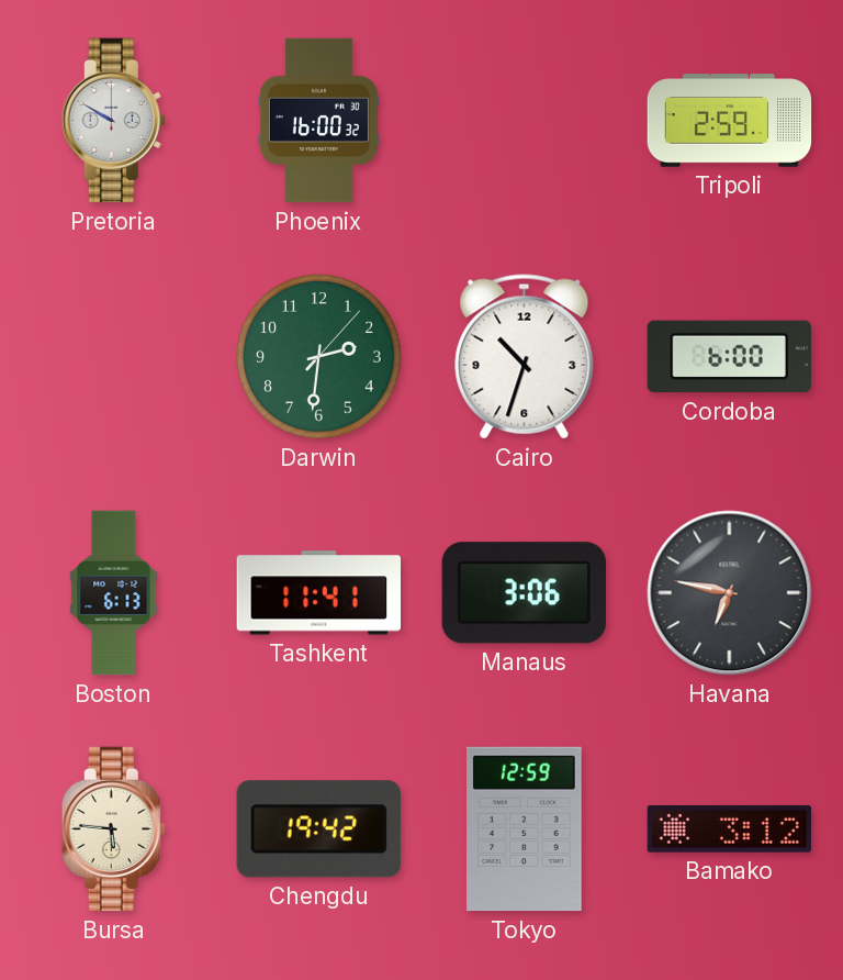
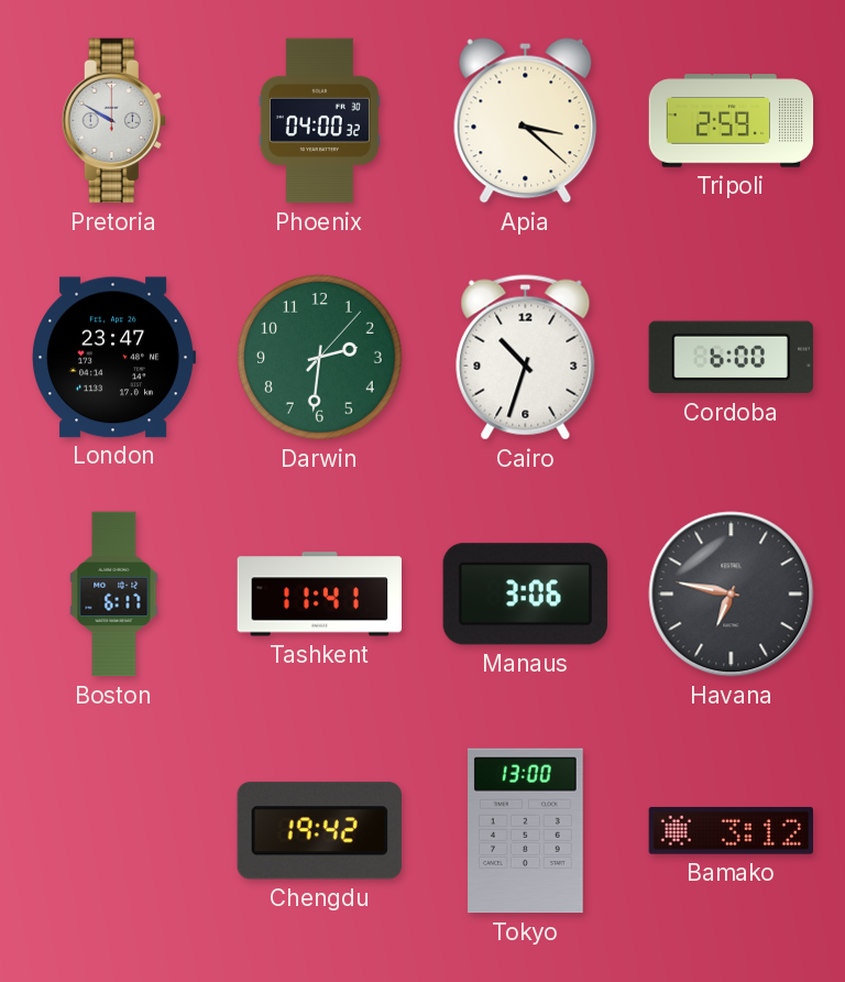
Phoenix: 16:00 -> 04:00
Apia: none -> 3:22
London: none -> 23:47
Boston: 6:13 -> 6:17
Bursa: 5:46 -> none
Tokyo: 12:59 -> 13:00
